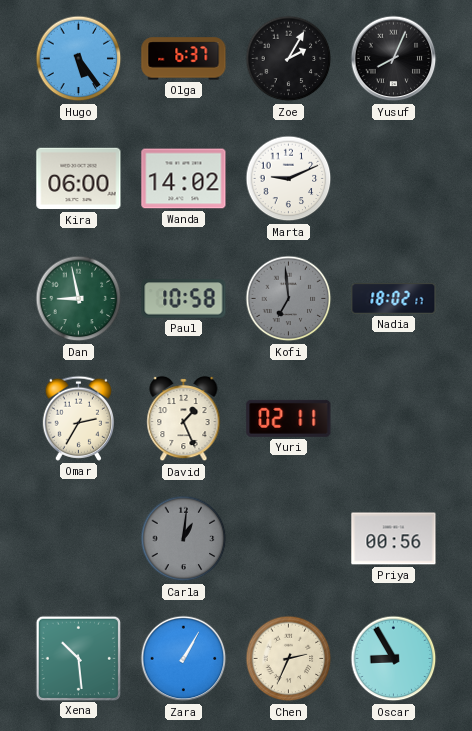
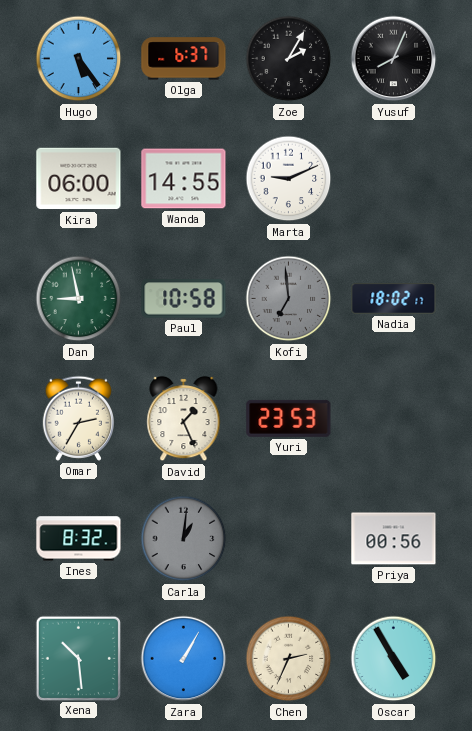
Wanda: 14:02 -> 14:55
Yuri: 02:11 -> 23:53
Ines: none -> 8:32
Oscar: 8:55 -> 4:55
